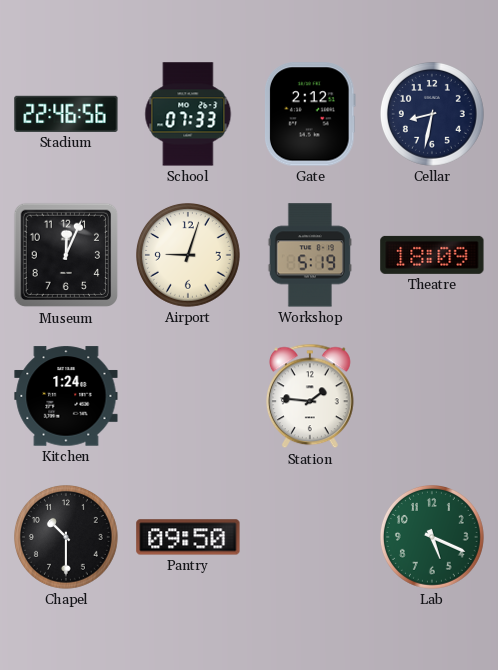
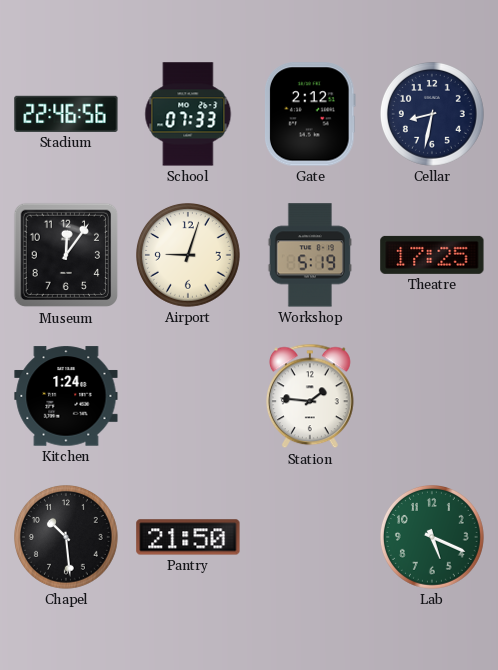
Museum: 12:04 -> 12:06
Theatre: 18:09 -> 17:25
Chapel: 10:30 -> 10:29
Pantry: 09:50 -> 21:50
